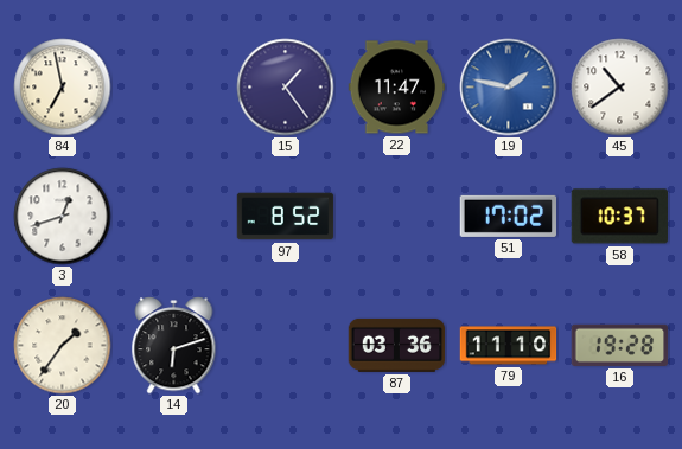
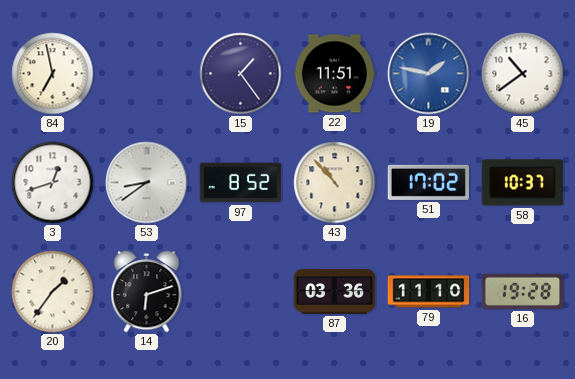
22: 11:47 -> 11:51
53: none -> 8:39
43: none -> 10:53
